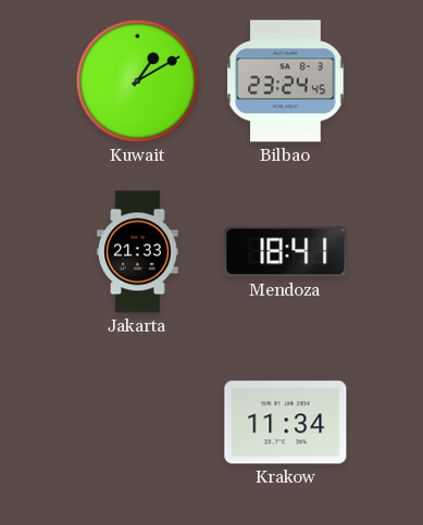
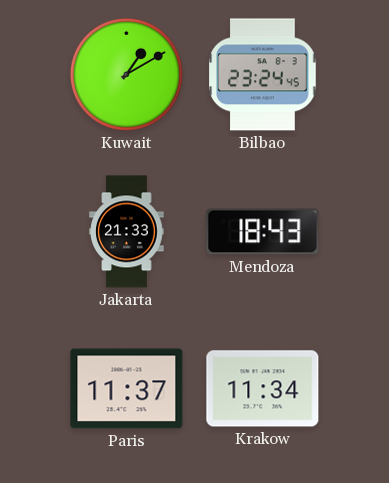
Mendoza: 18:41 -> 18:43
Paris: none -> 11:37
